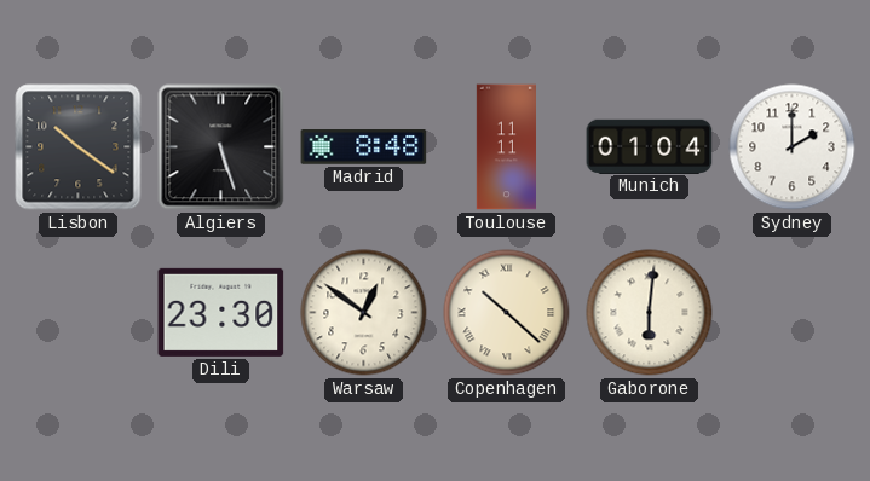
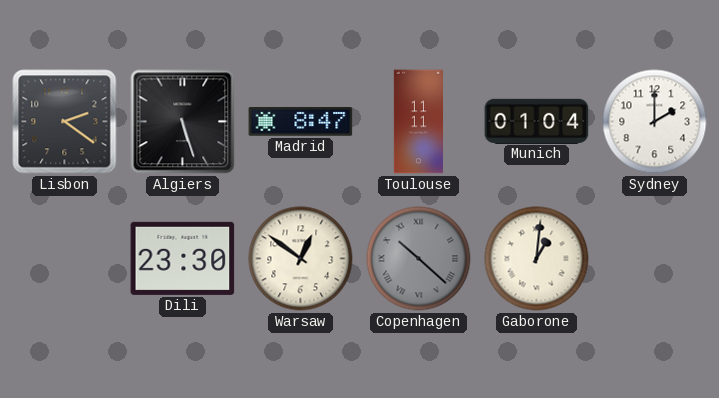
Lisbon: 10:21 -> 2:21
Madrid: 8:48 -> 8:47
Copenhagen dial: cream -> grey
Gaborone: 6:01 -> 1:01
